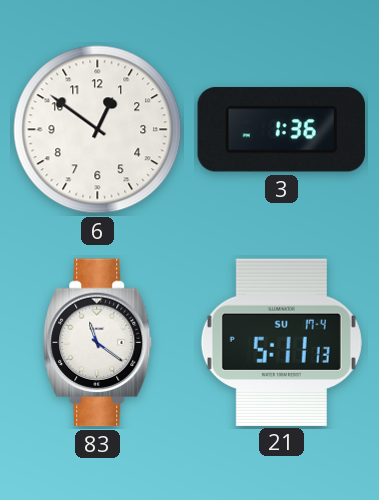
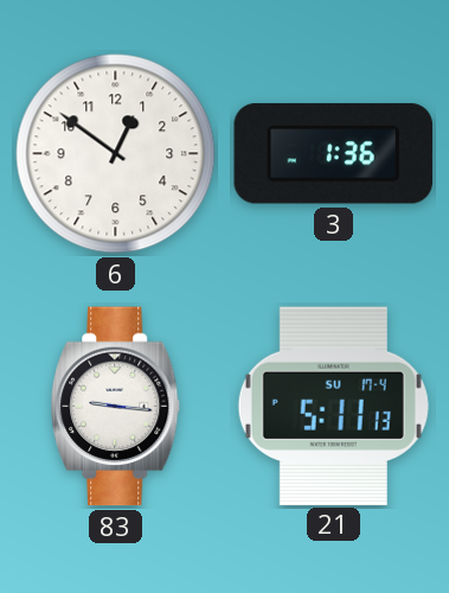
83: 11:21 -> 9:16
